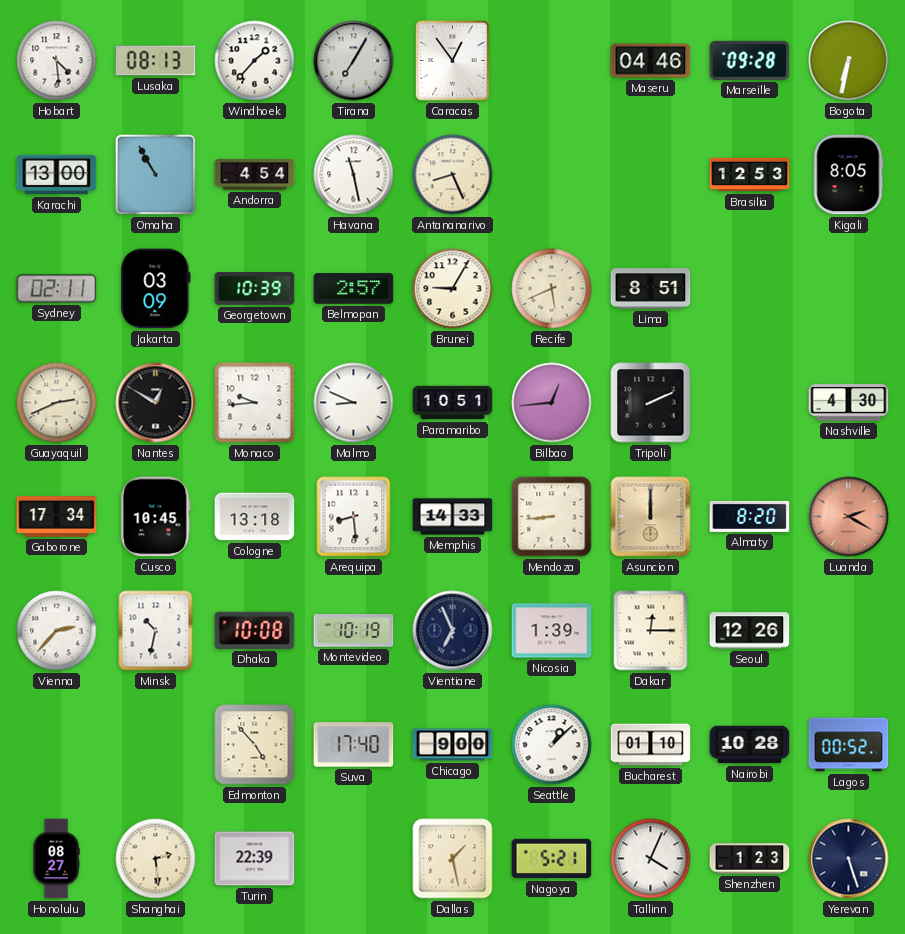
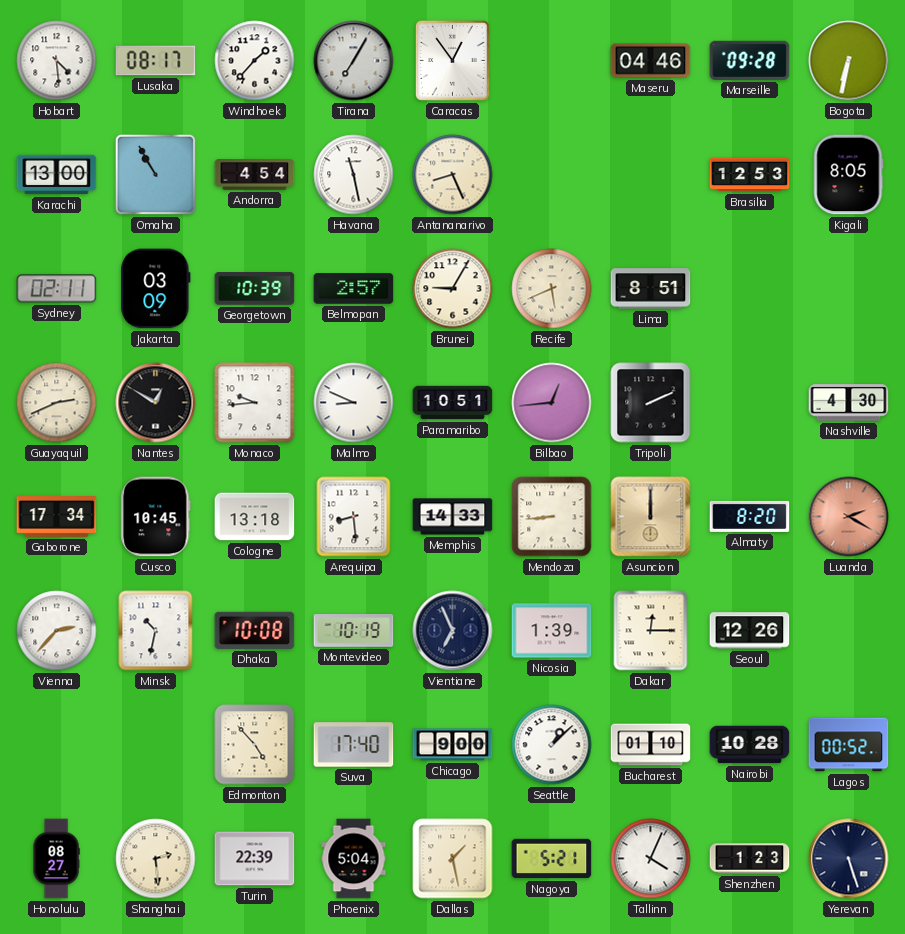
Lusaka: 08:13 -> 08:17
Phoenix: none -> 5:04
